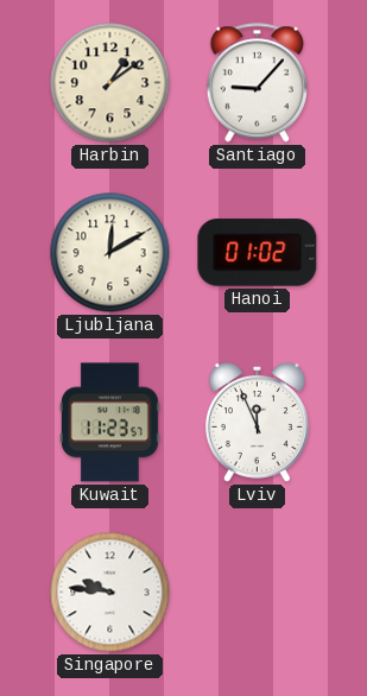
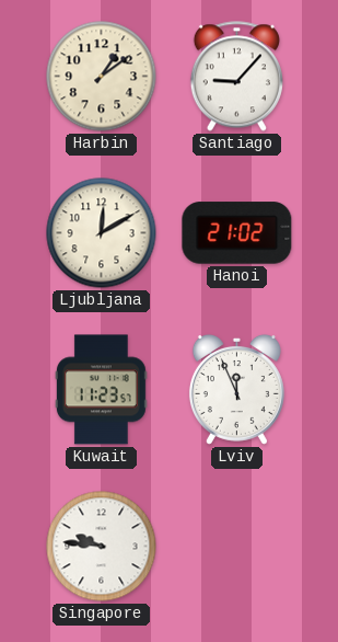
Hanoi: 01:02 -> 21:02
